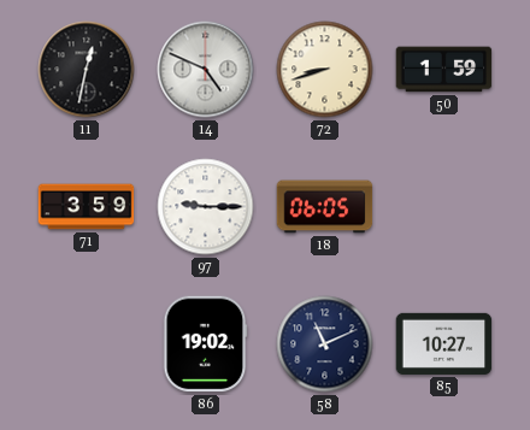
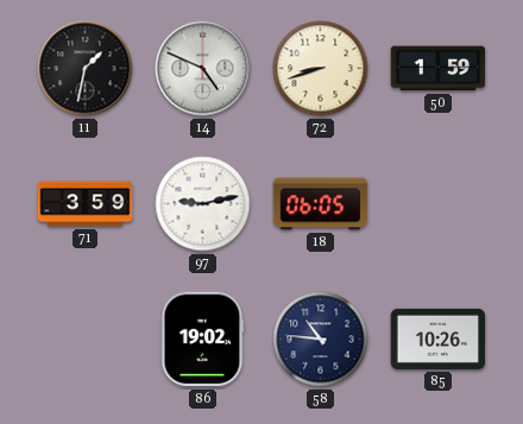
11: 12:32 -> 1:32
97: 9:15 -> 9:13
58: 11:11 -> 10:46
85: 10:27 -> 10:26
